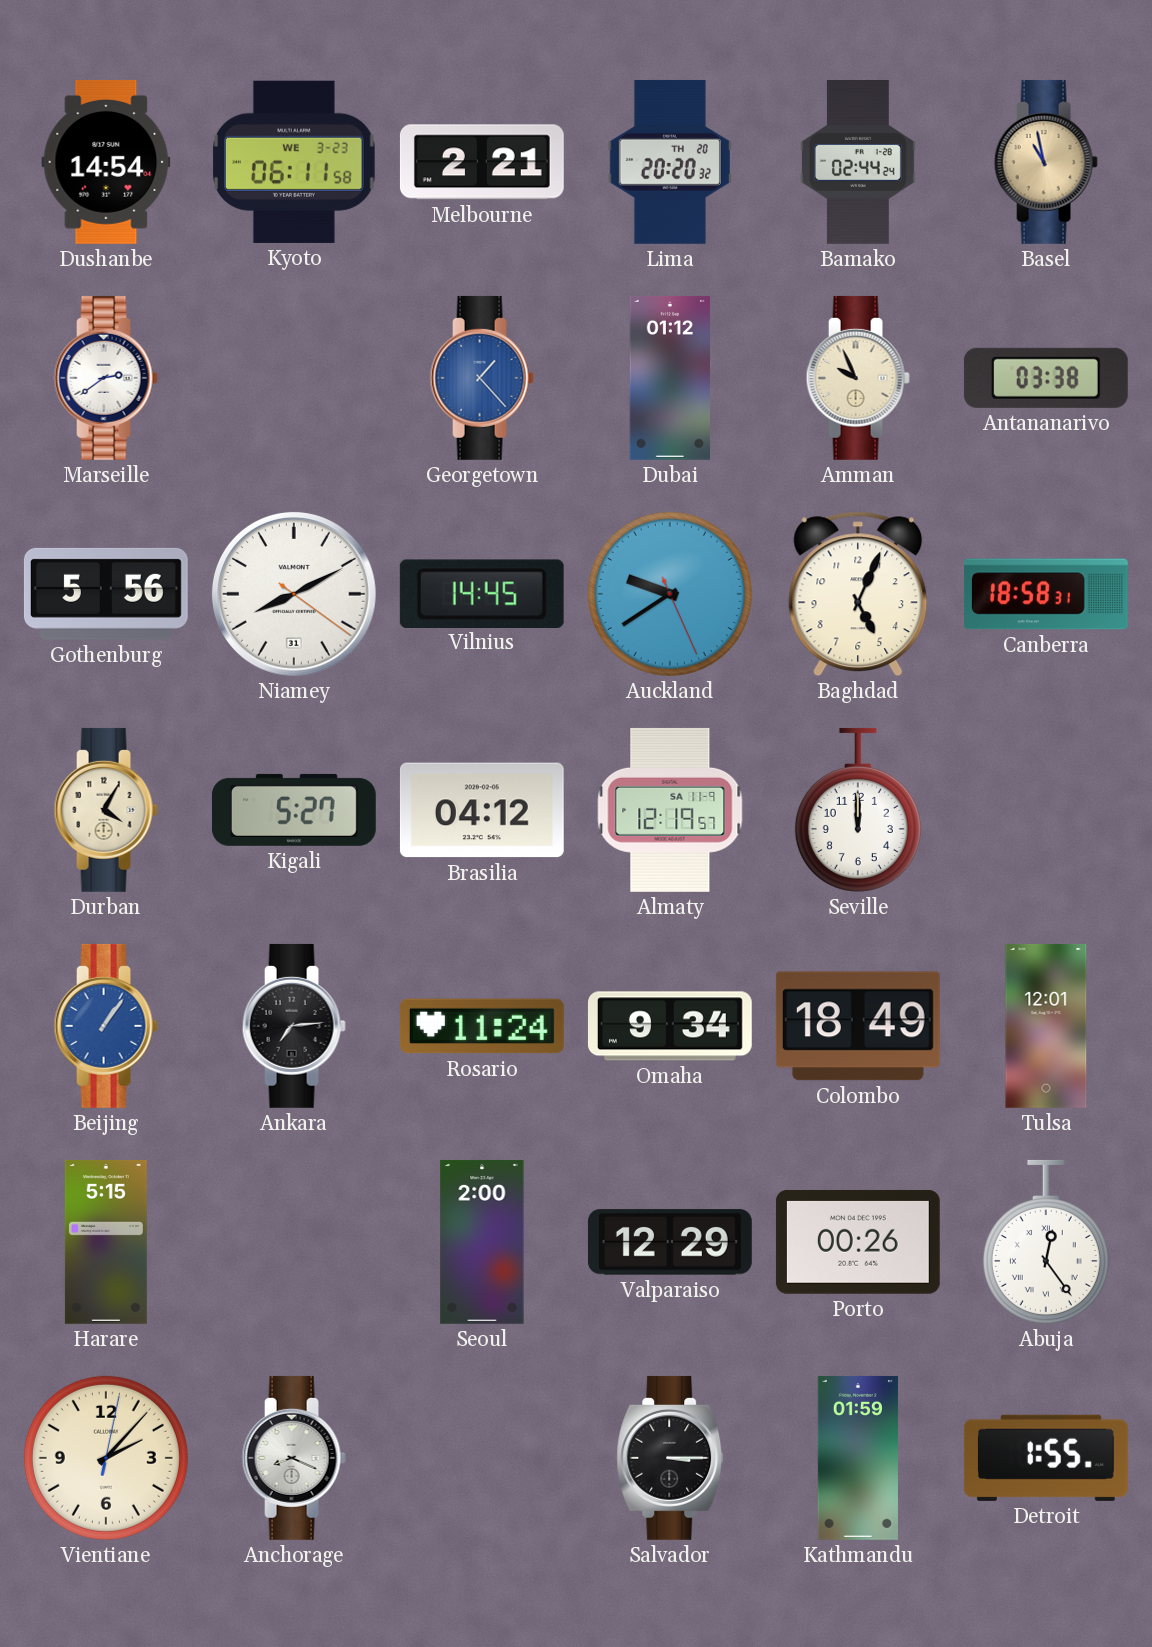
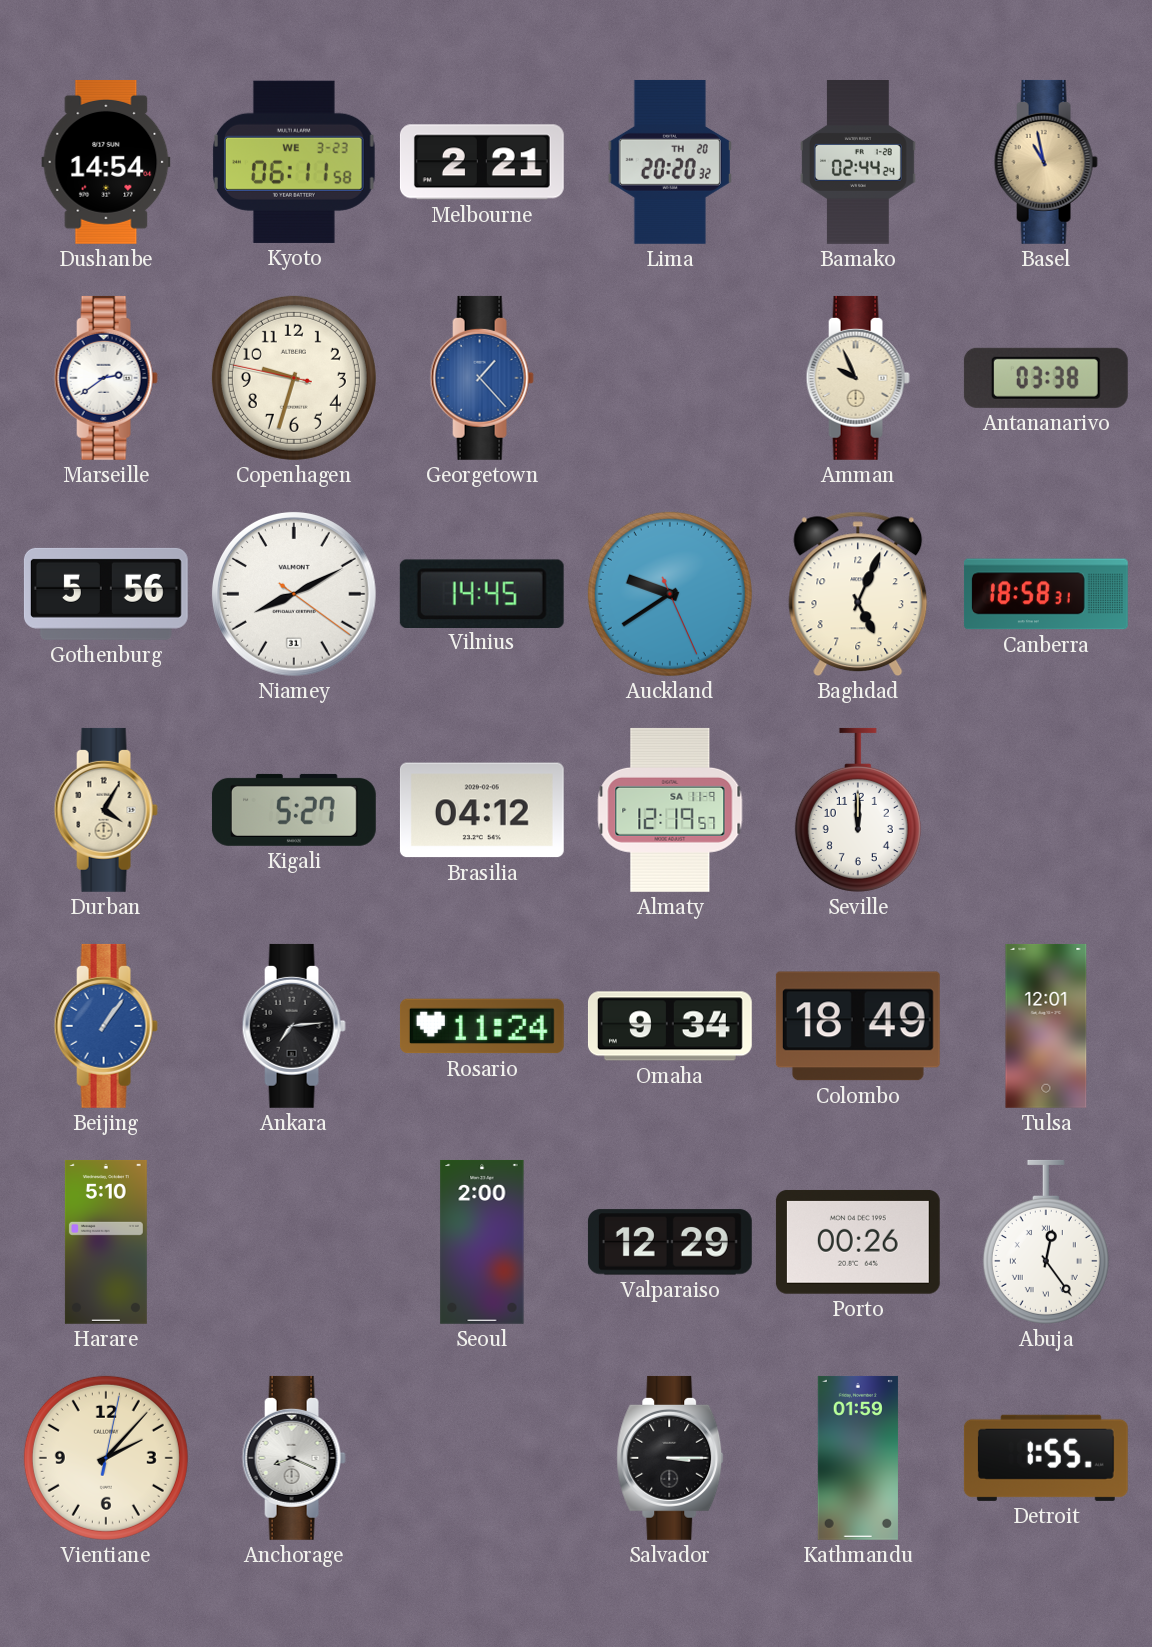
Copenhagen: none -> 9:32
Dubai: 01:12 -> none
Harare: 5:15 -> 5:10
